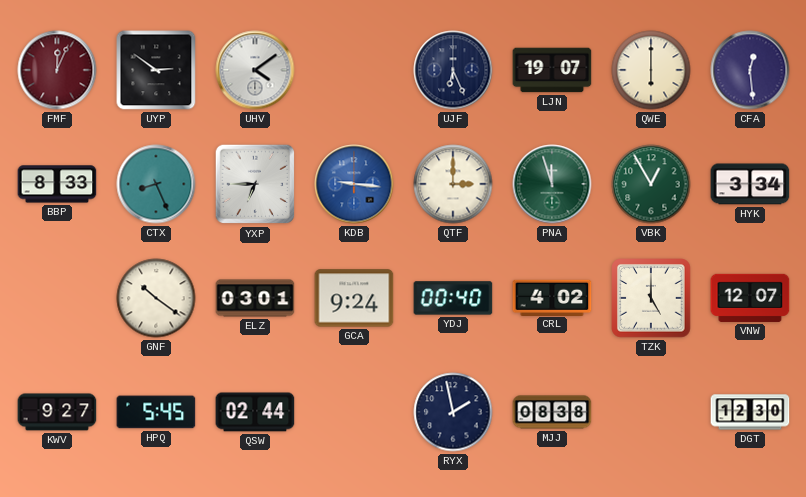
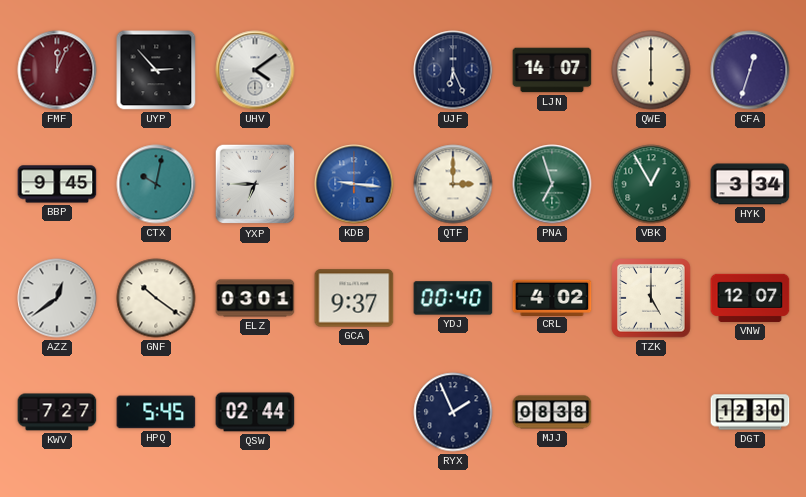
UYP: 2:51 -> 2:53
LJN: 19:07 -> 14:07
CFA: 12:29 -> 12:33
BBP: 8:33 -> 9:45
CTX: 8:26 -> 10:02
PNA: 11:57 -> 6:57
AZZ: none -> 12:39
GCA: 9:24 -> 9:37
KWV: 9:27 -> 7:27
RYX: 1:58 -> 1:56
